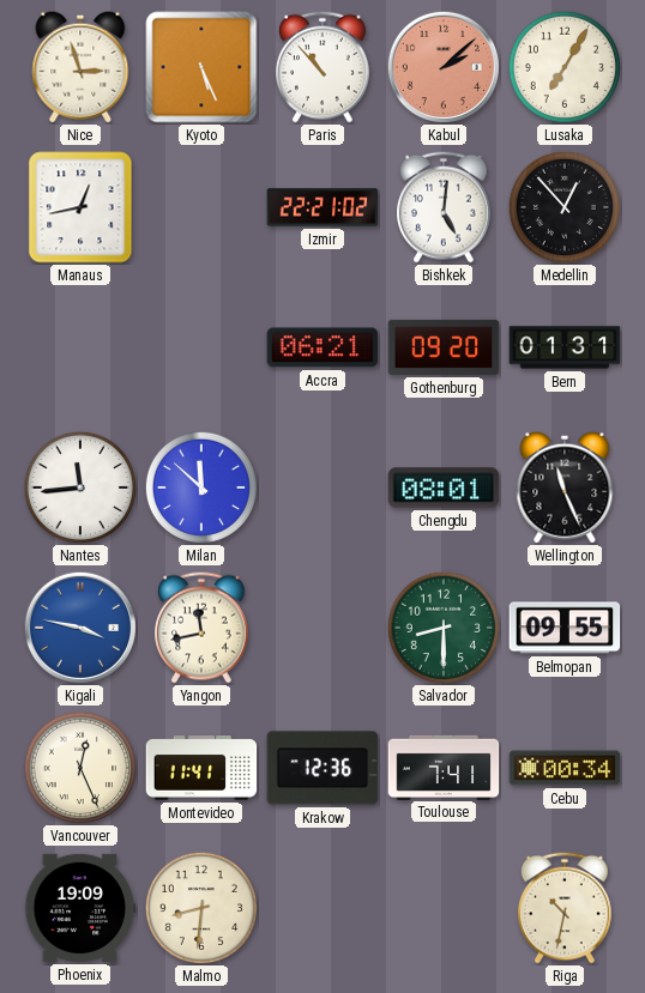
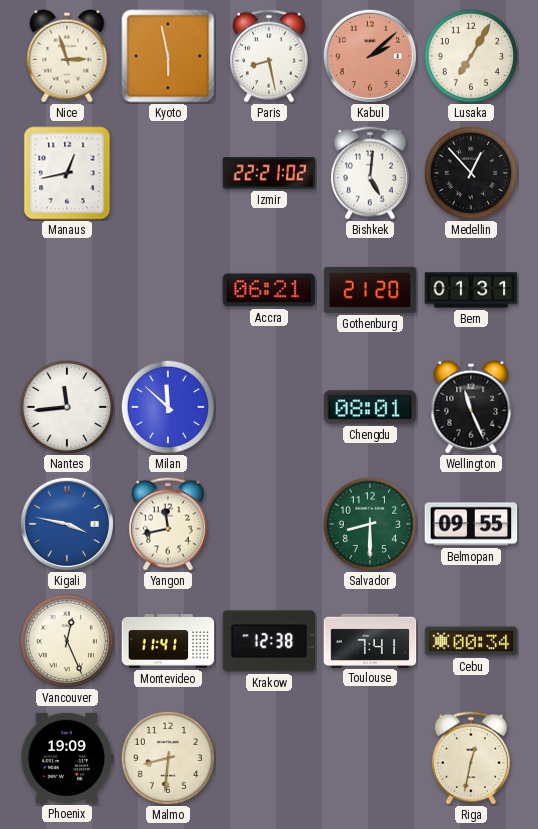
Kyoto: 5:26 -> 5:58
Paris: 10:53 -> 8:28
Gothenburg: 09:20 -> 21:20
Krakow: 12:36 -> 12:38
Riga: 10:32 -> 12:32
